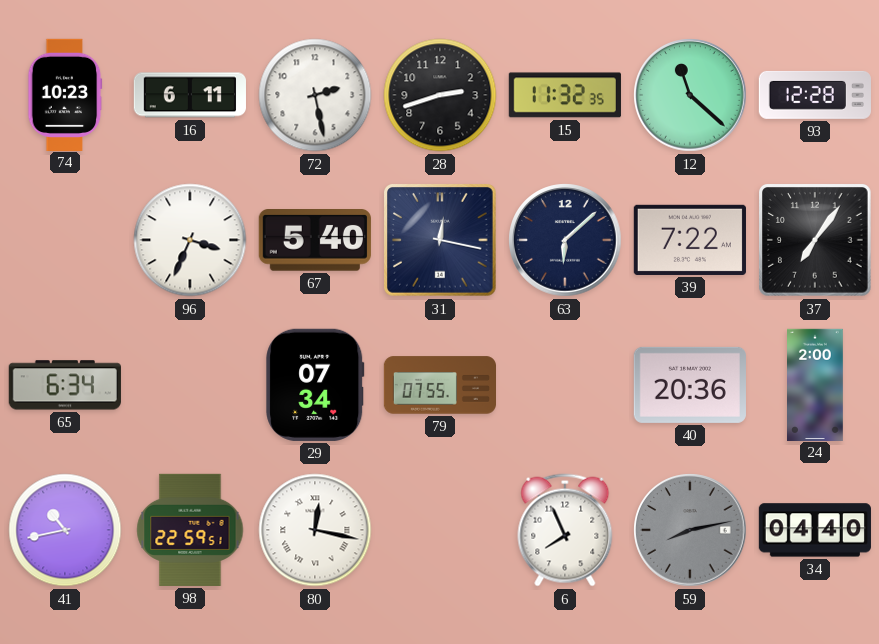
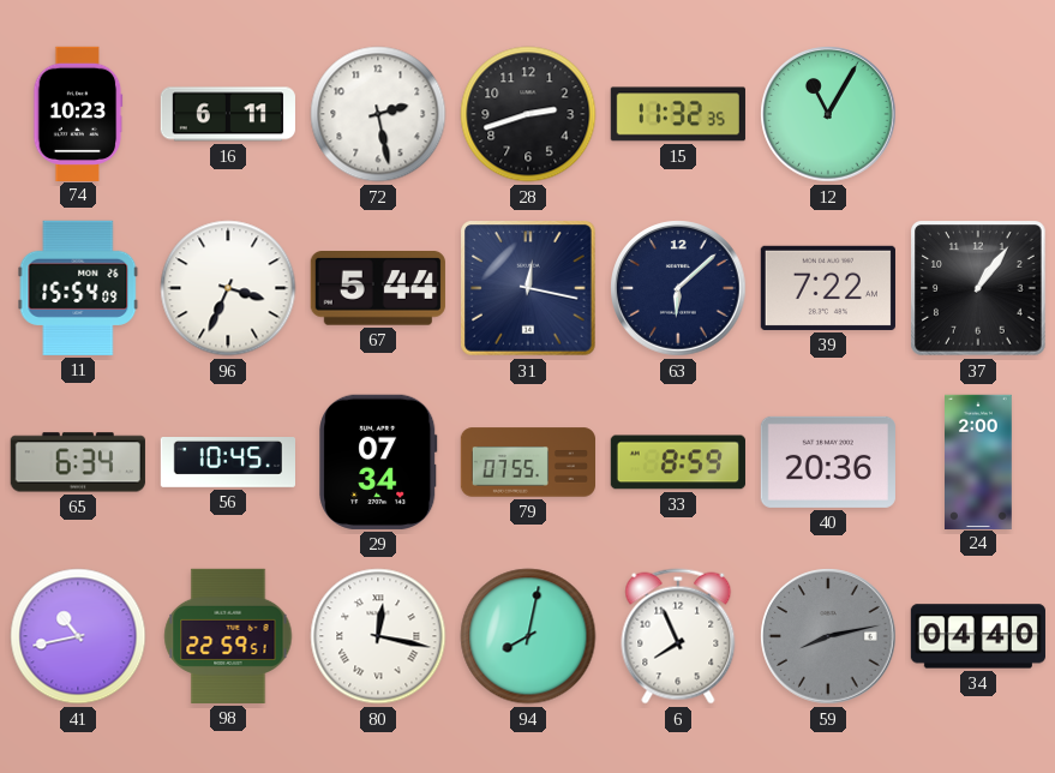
12: 11:22 -> 11:05
93: 12:28 -> none
11: none -> 15:54
67: 5:40 -> 5:44
37: 7:06 -> 1:06
56: none -> 10:45
33: none -> 8:59
94: none -> 8:02
